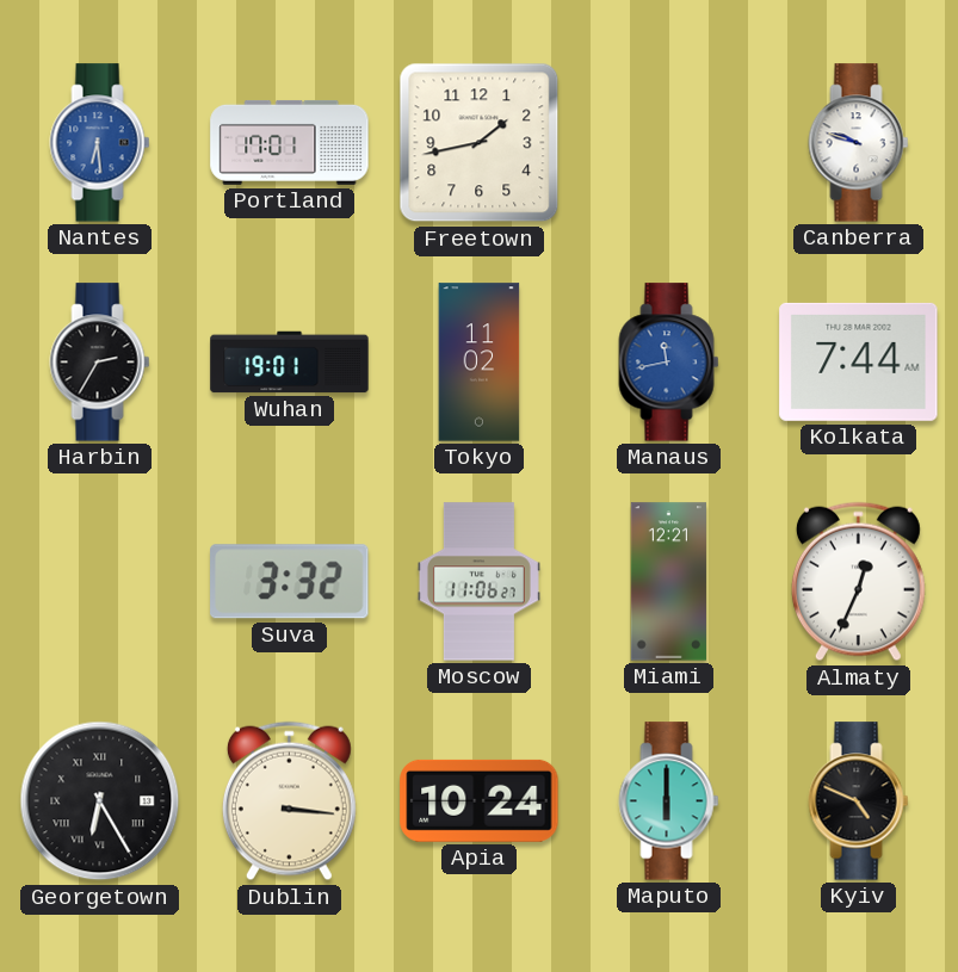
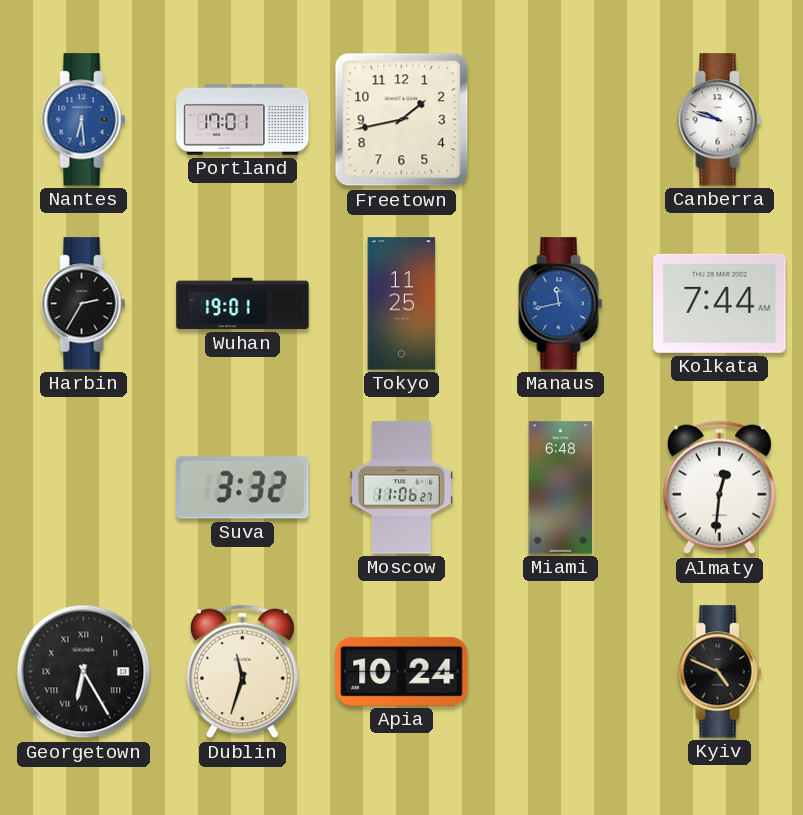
Tokyo: 11:02 -> 11:25
Miami: 12:21 -> 6:48
Almaty: 12:34 -> 12:31
Dublin: 3:16 -> 11:33
Maputo: 6:00 -> none
